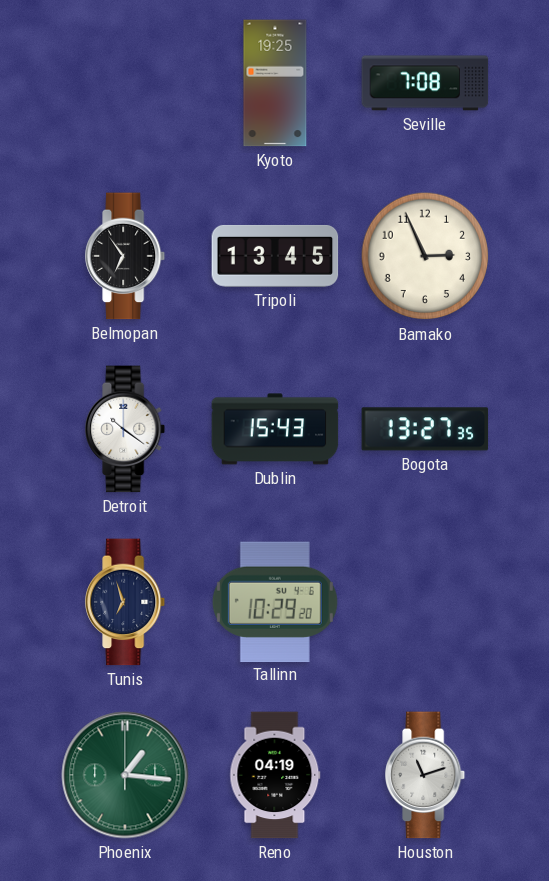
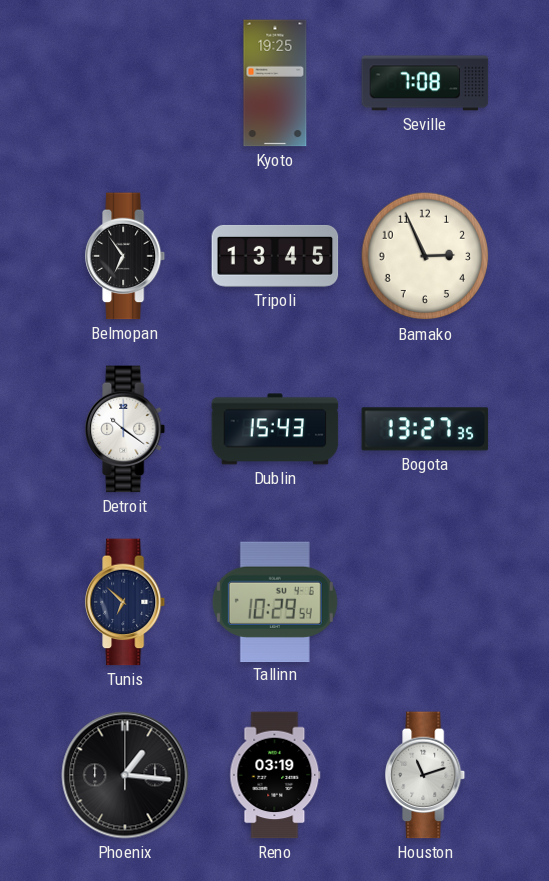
Tunis: 6:57 -> 6:52
Tallinn: 10:29:20 -> 10:29:54
Phoenix dial: green -> black
Reno: 04:19 -> 03:19
